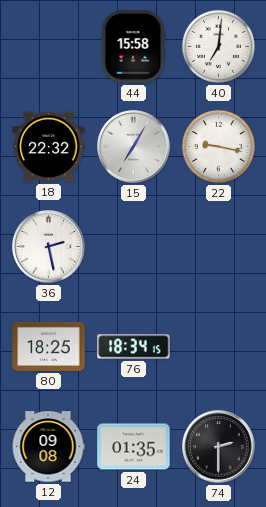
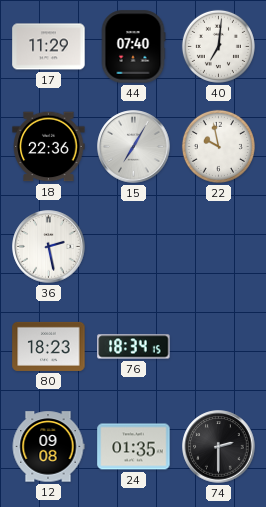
17: none -> 11:29
44: 15:58 -> 07:40
18: 22:32 -> 22:36
22: 9:17 -> 9:58
80: 18:25 -> 18:23
